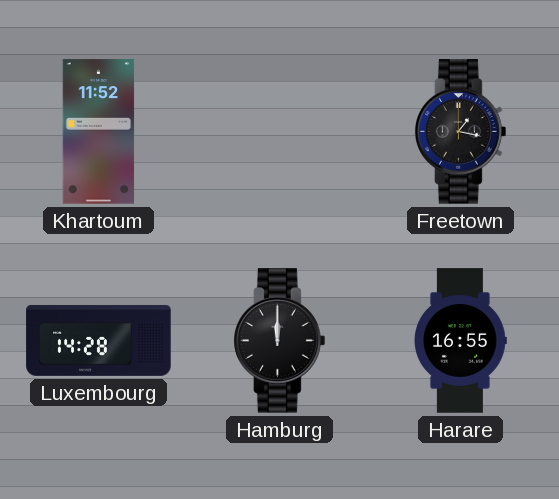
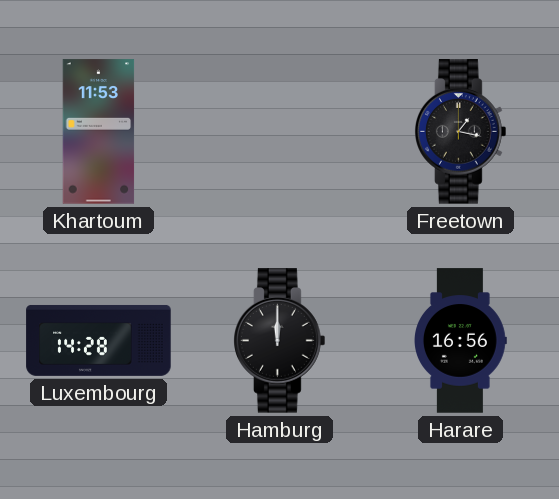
Khartoum: 11:52 -> 11:53
Harare: 16:55 -> 16:56
